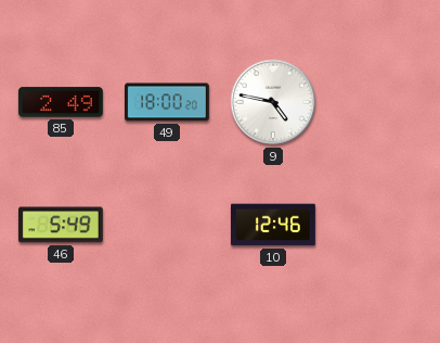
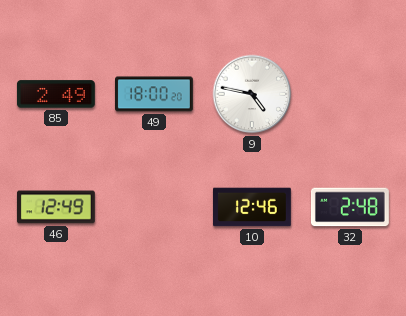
46: 5:49 -> 12:49
32: none -> 2:48
